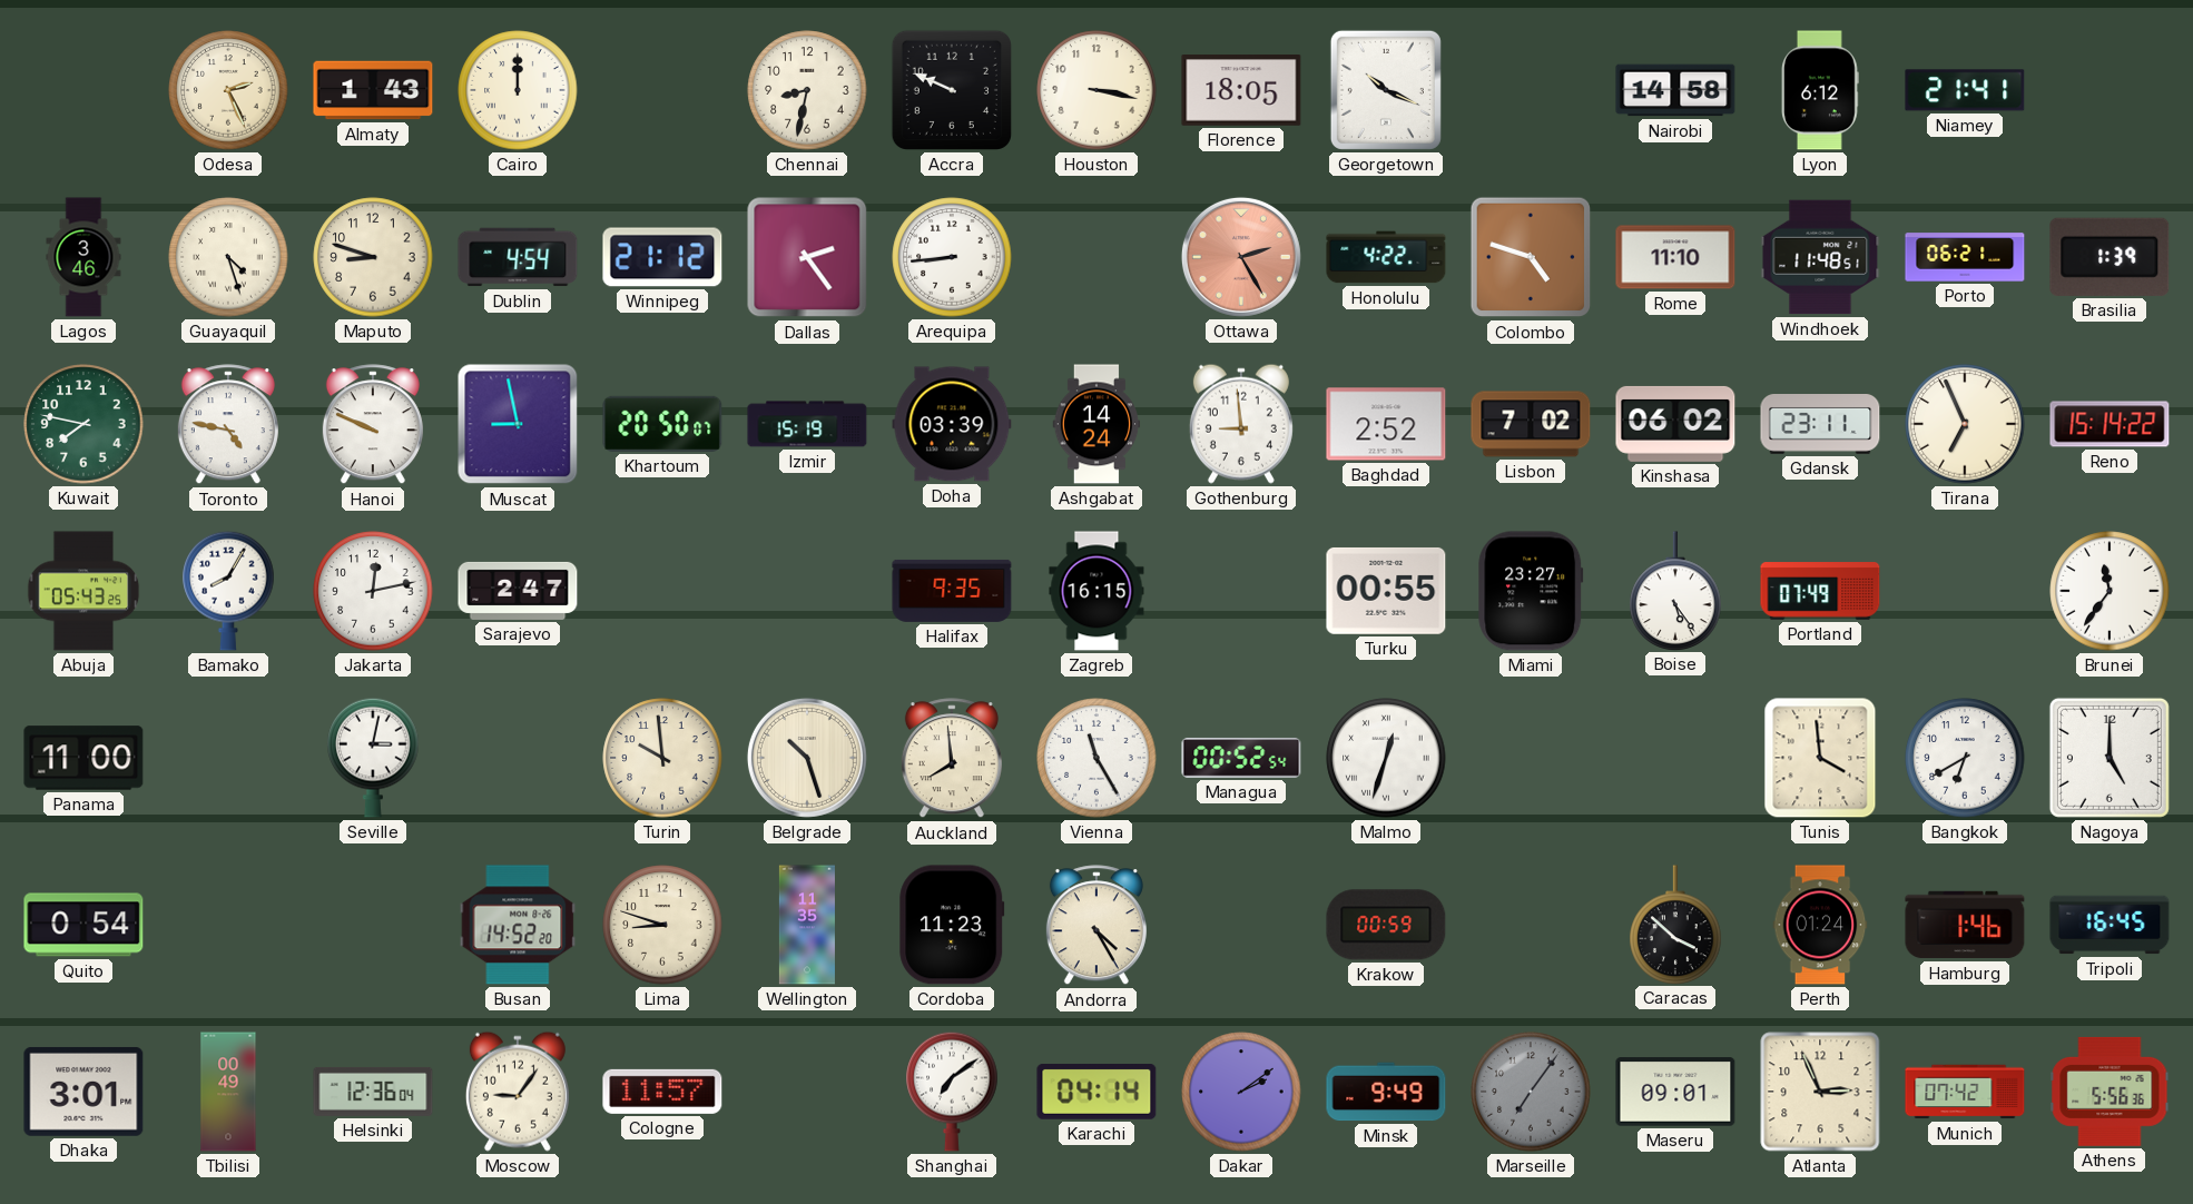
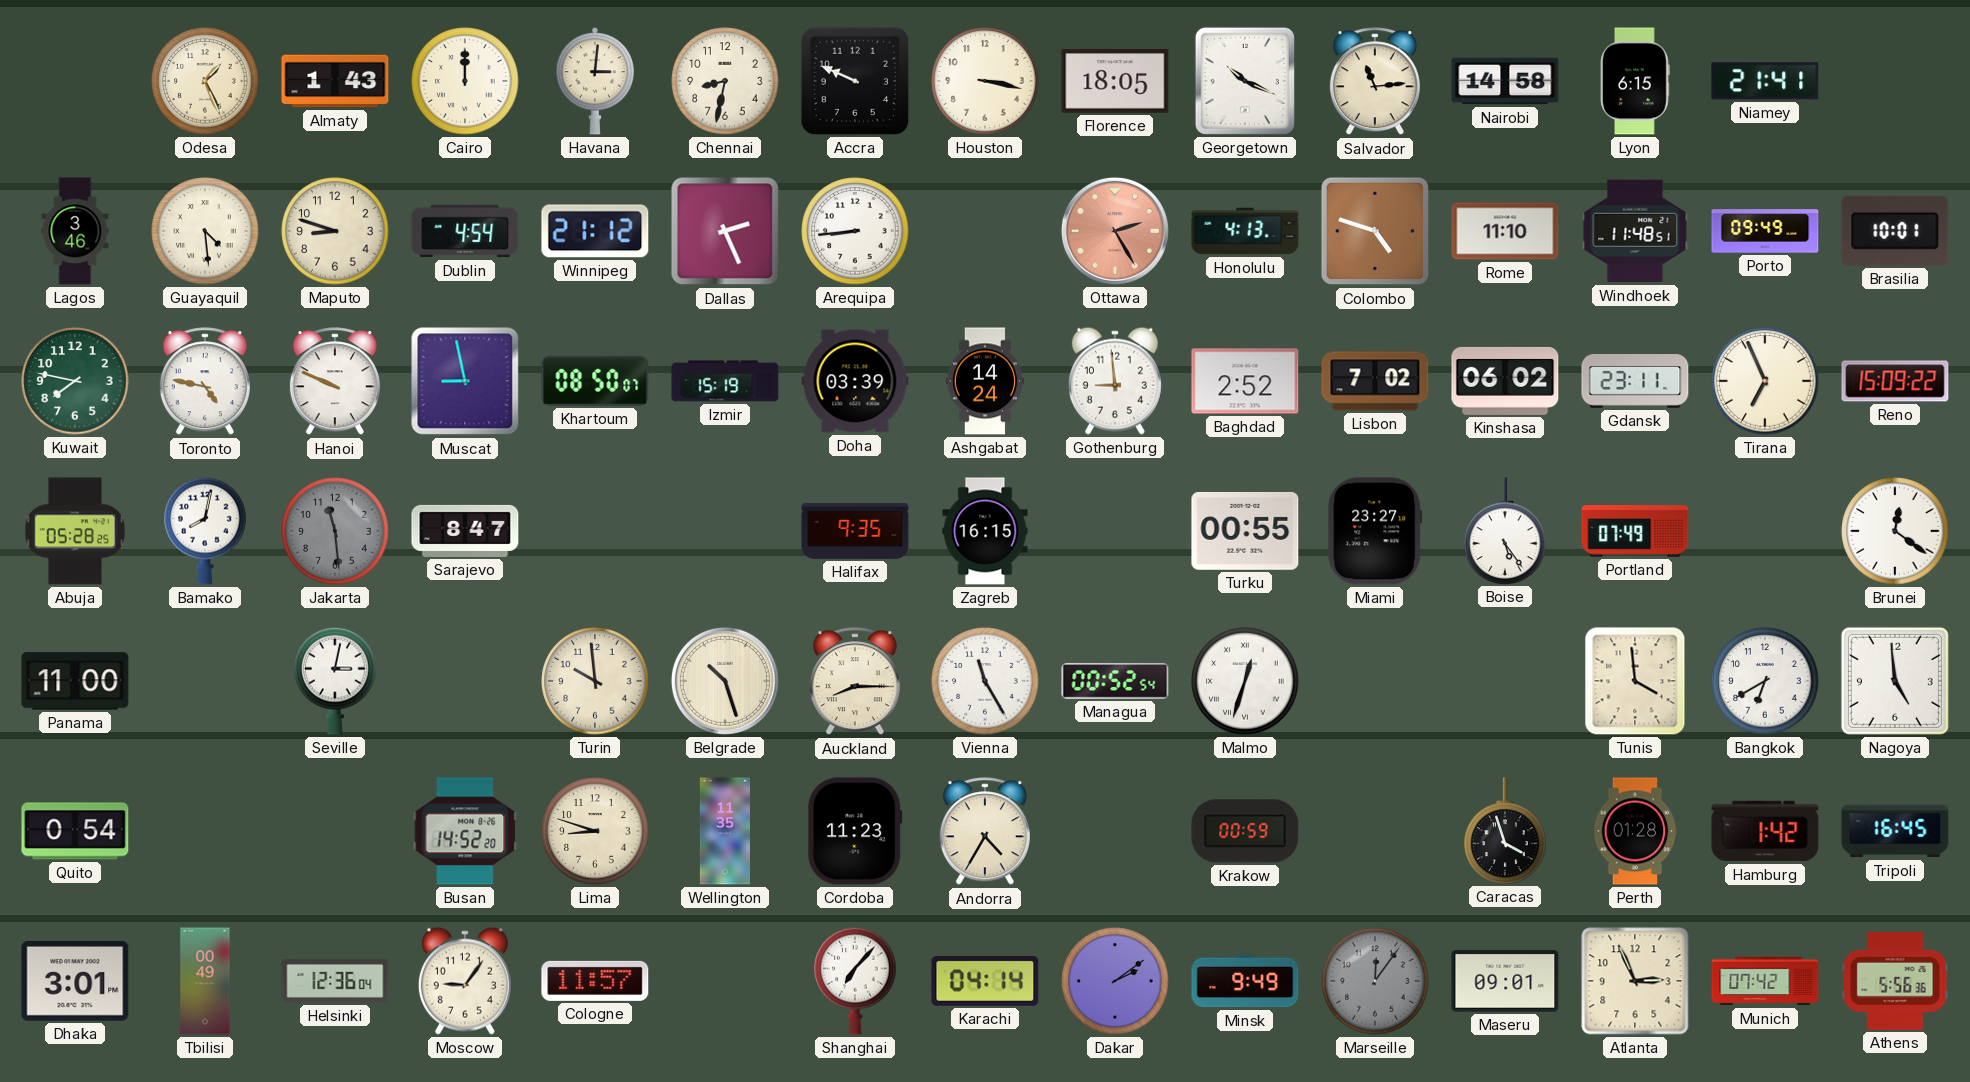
Odesa: 2:26 -> 1:26
Havana: none -> 3:01
Salvador: none -> 11:14
Lyon: 6:12 -> 6:15
Guayaquil: 4:27 -> 4:29
Dallas: 2:24 -> 2:26
Honolulu: 4:22 -> 4:13
Porto: 06:21 -> 09:49
Brasilia: 1:39 -> 10:01
Khartoum: 20:50 -> 08:50
Reno: 15:14 -> 15:09
Abuja: 05:43 -> 05:28
Bamako: 8:05 -> 8:02
Jakarta: 12:13 -> 11:29
Jakarta dial: white -> grey
Sarajevo: 2:47 -> 8:47
Brunei: 11:36 -> 12:21
Auckland: 7:59 -> 8:15
Nagoya: 5:00 -> 4:59
Andorra: 4:25 -> 4:35
Caracas: 3:52 -> 3:57
Perth: 01:24 -> 01:28
Hamburg: 1:46 -> 1:42
Shanghai: 7:09 -> 7:07
Marseille: 7:06 -> 12:06
